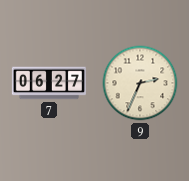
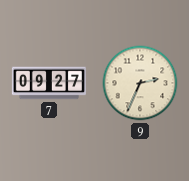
7: 06:27 -> 09:27
